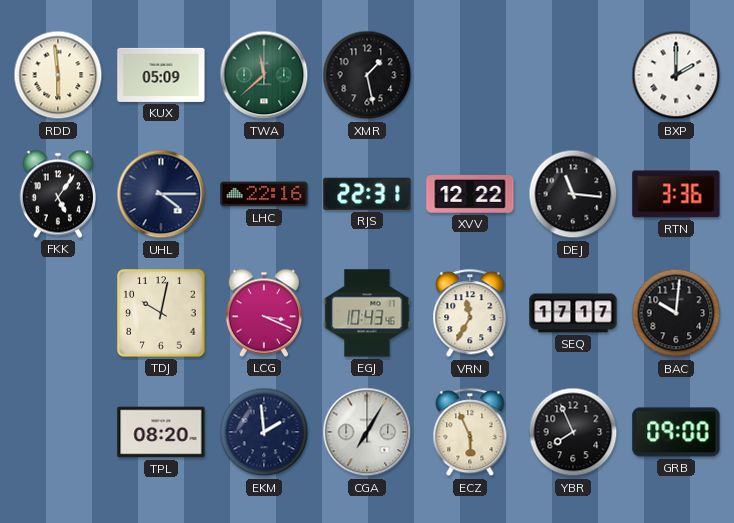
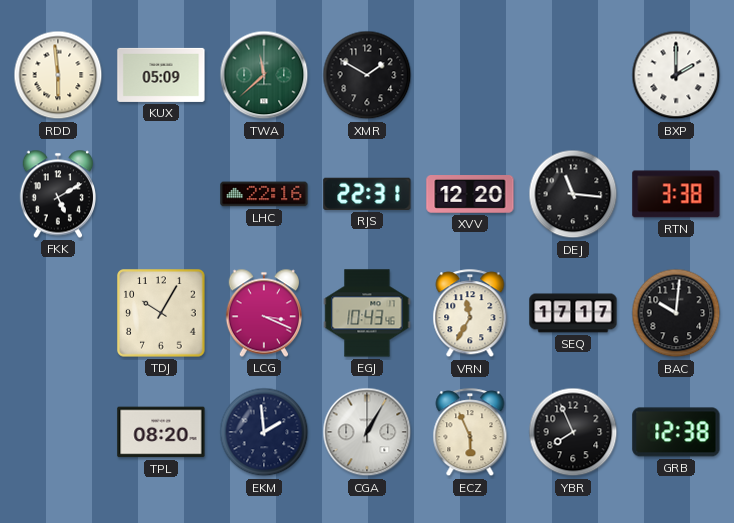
XMR: 1:28 -> 1:50
FKK: 5:06 -> 5:10
UHL: 4:15 -> none
XVV: 12:22 -> 12:20
RTN: 3:36 -> 3:38
TDJ: 10:02 -> 10:05
CGA: 7:05 -> 1:05
GRB: 09:00 -> 12:38
